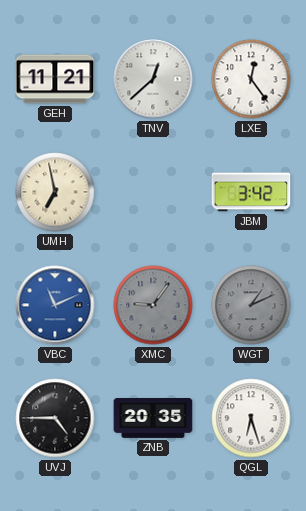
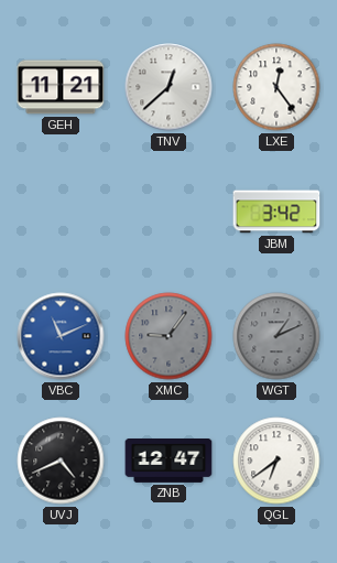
UMH: 6:58 -> none
UVJ: 4:45 -> 4:41
ZNB: 20:35 -> 12:47
QGL: 6:27 -> 6:39
